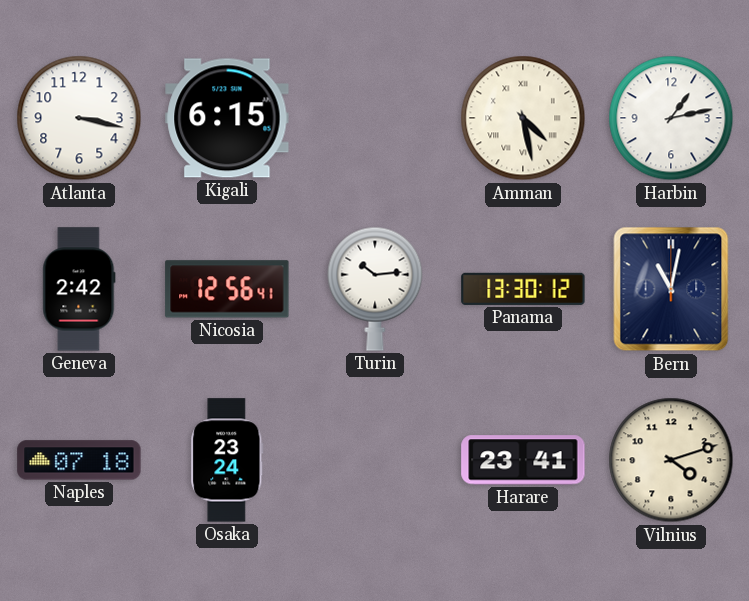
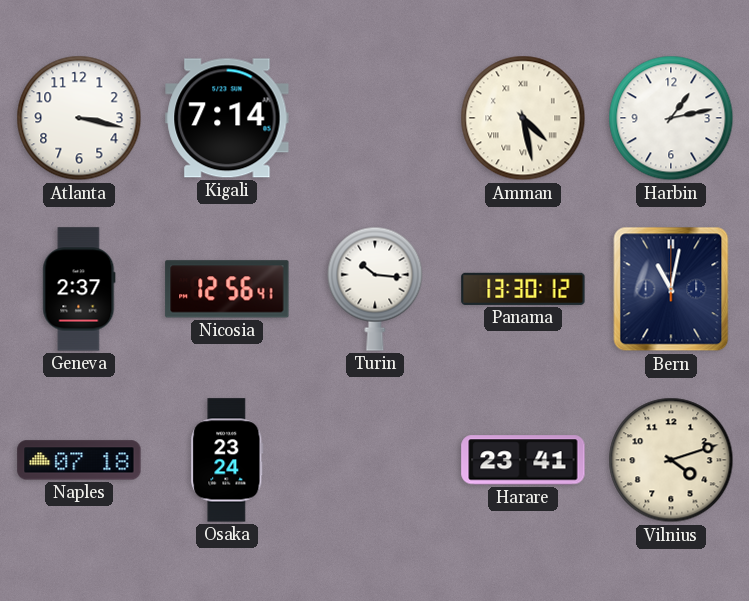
Kigali: 6:15 -> 7:14
Geneva: 2:42 -> 2:37
Turin: 10:14 -> 10:16
